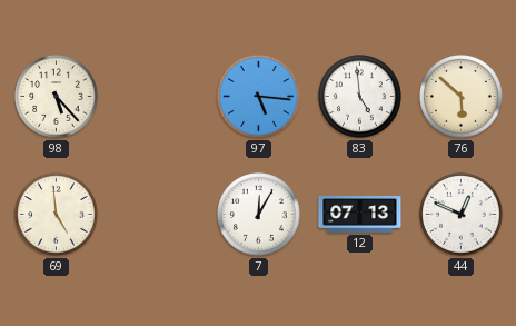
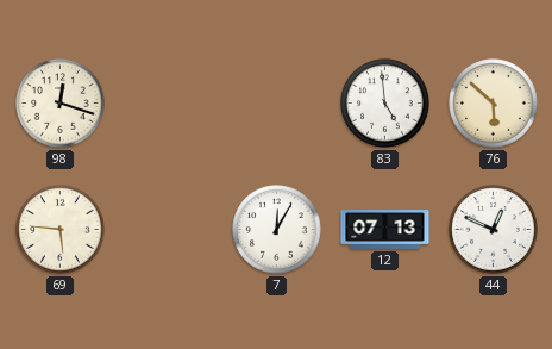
98: 5:23 -> 12:18
97: 5:16 -> none
69: 4:59 -> 5:46
